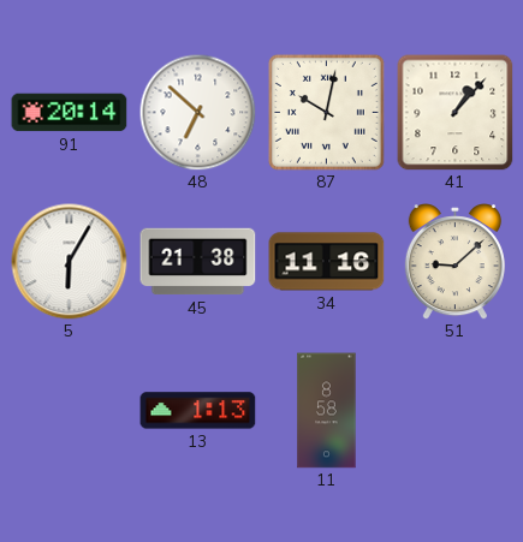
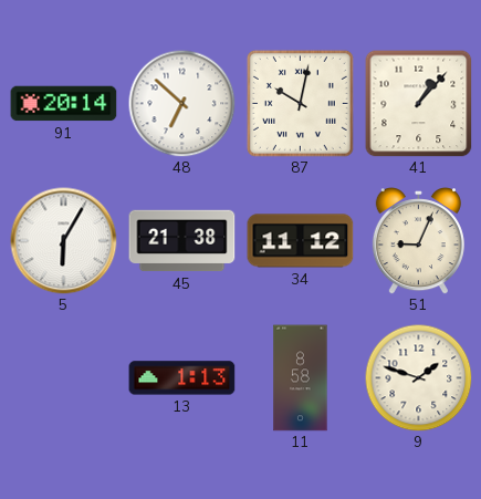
34: 11:16 -> 11:12
51: 9:08 -> 9:04
9: none -> 1:48
